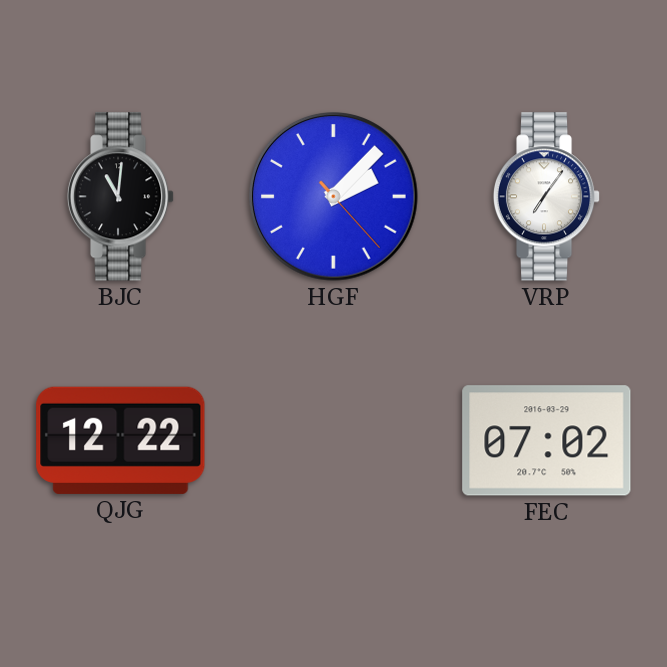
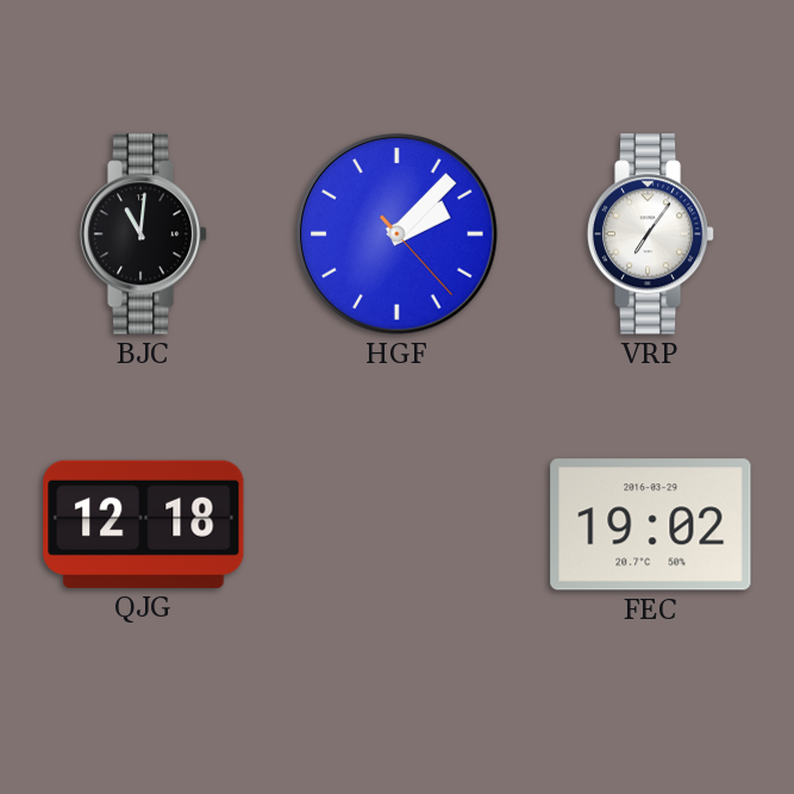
QJG: 12:22 -> 12:18
FEC: 07:02 -> 19:02
